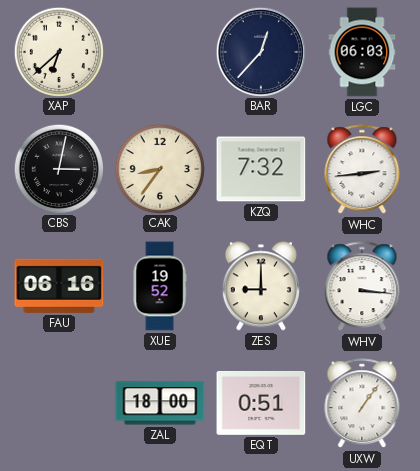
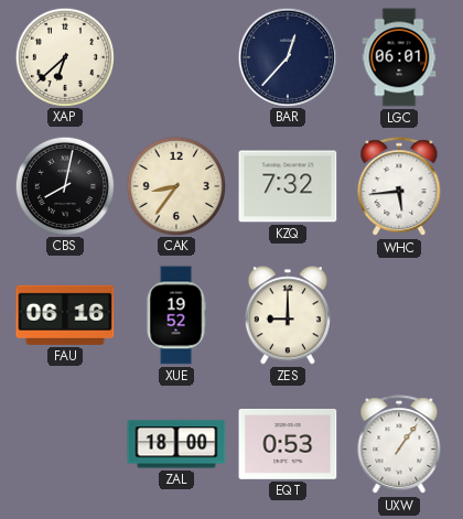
LGC: 06:03 -> 06:01
CBS: 3:02 -> 8:02
WHC: 2:44 -> 5:44
WHV: 3:16 -> none
EQT: 0:51 -> 0:53
